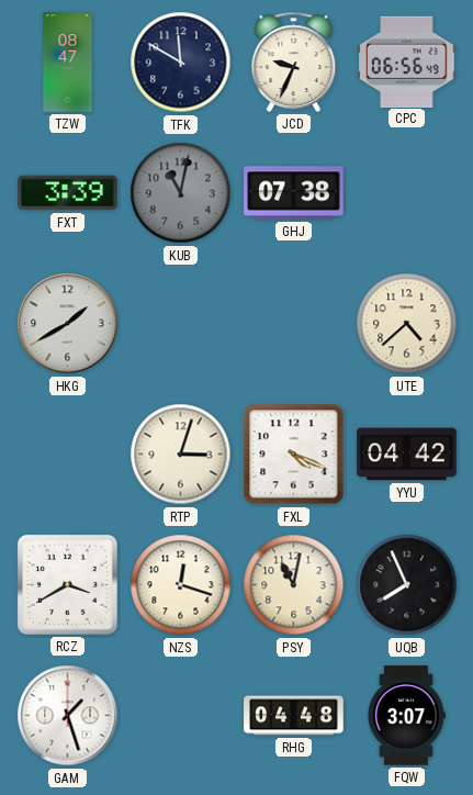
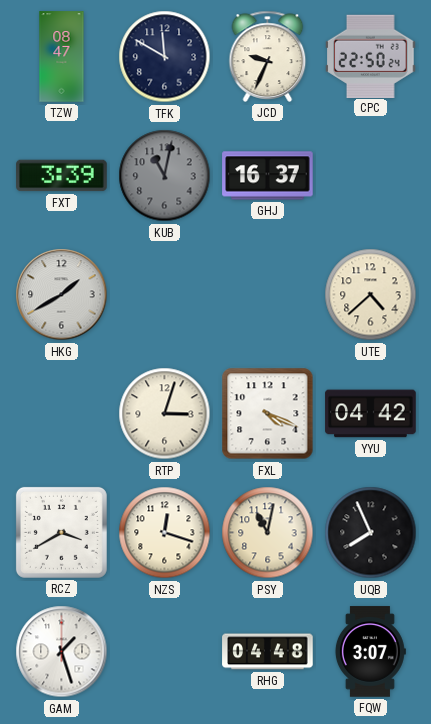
CPC: 06:56 -> 22:50
GHJ: 07:38 -> 16:37
